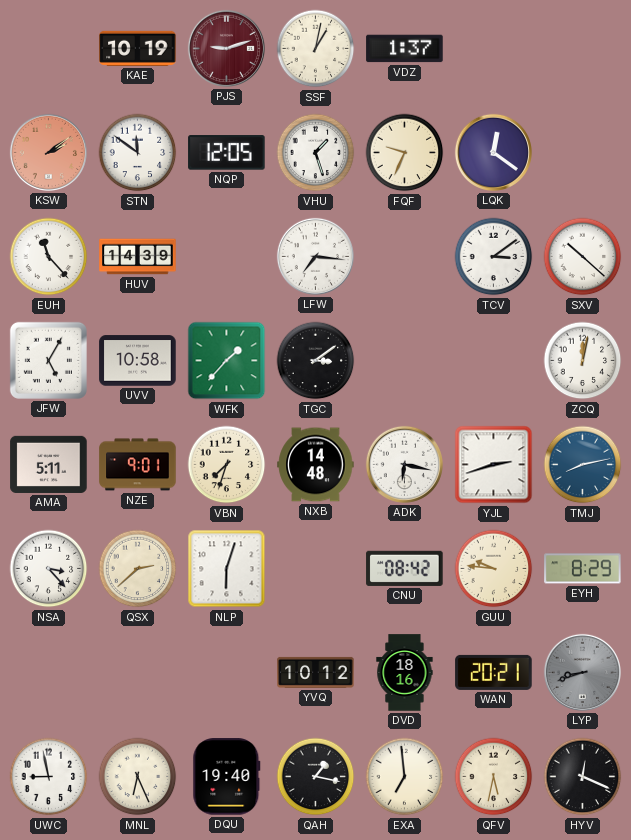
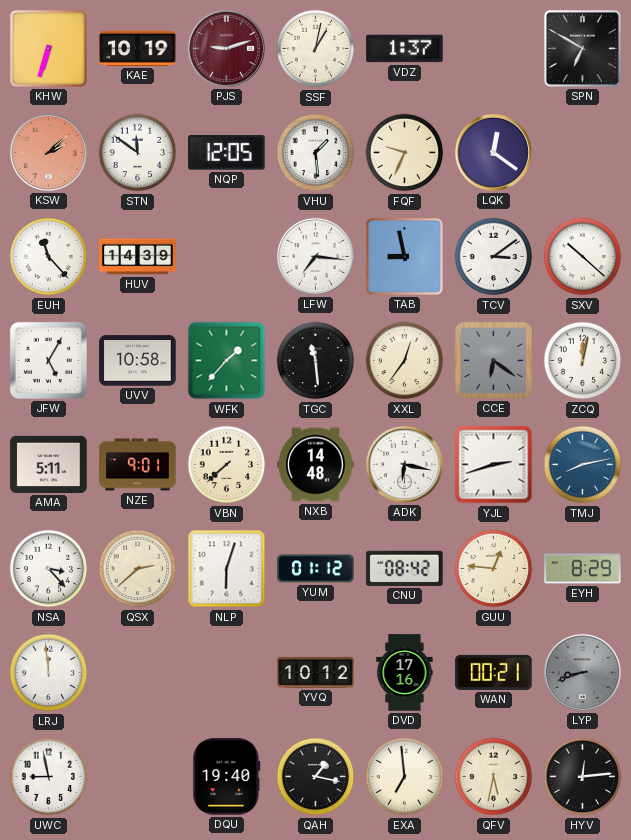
KHW: none -> 6:33
SPN: none -> 6:50
KSW: 2:09 -> 2:08
VHU: 1:27 -> 1:29
TAB: none -> 8:58
TGC: 3:09 -> 11:29
XXL: none -> 12:36
CCE: none -> 6:21
VBN: 7:33 -> 7:38
YUM: none -> 01:12
GUU: 9:46 -> 12:46
LRJ: none -> 11:59
DVD: 18:16 -> 17:16
WAN: 20:21 -> 00:21
MNL: 6:26 -> none
HYV: 12:19 -> 12:14
